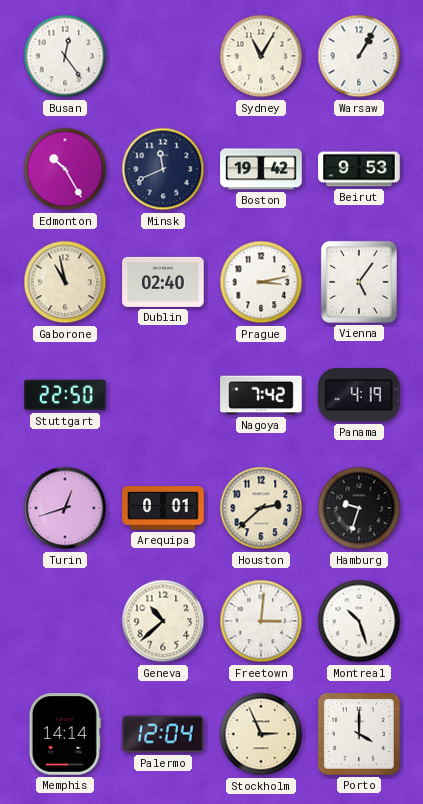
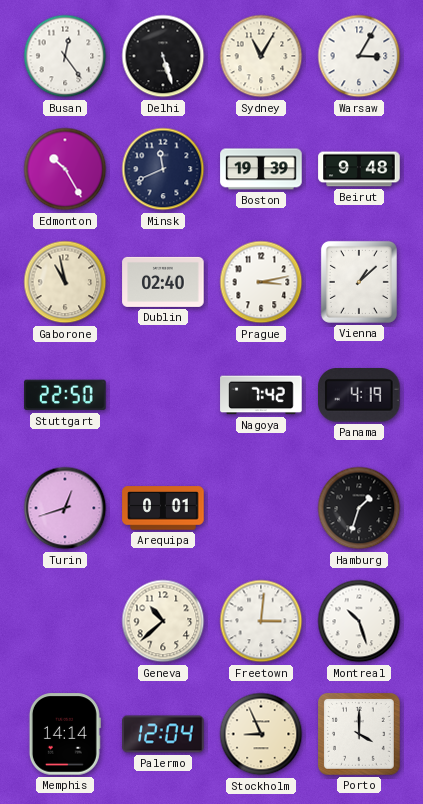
Delhi: none -> 5:27
Warsaw: 1:05 -> 3:05
Boston: 19:42 -> 19:39
Beirut: 9:53 -> 9:48
Vienna: 5:06 -> 1:08
Houston: 2:38 -> none
Hamburg: 9:33 -> 1:33
Stockholm: 2:56 -> 8:56
